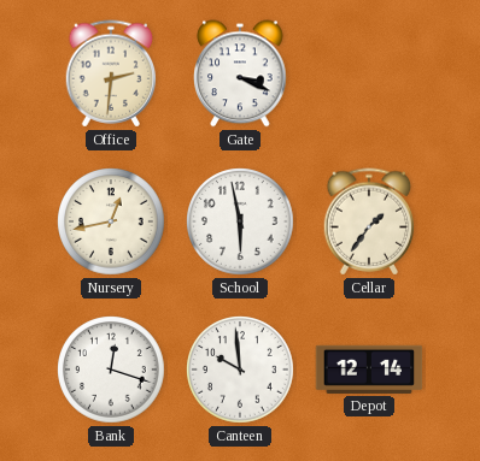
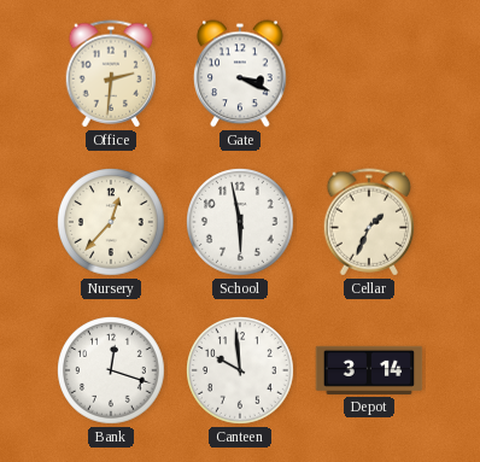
Nursery: 12:43 -> 12:37
Cellar: 1:36 -> 1:34
Depot: 12:14 -> 3:14
